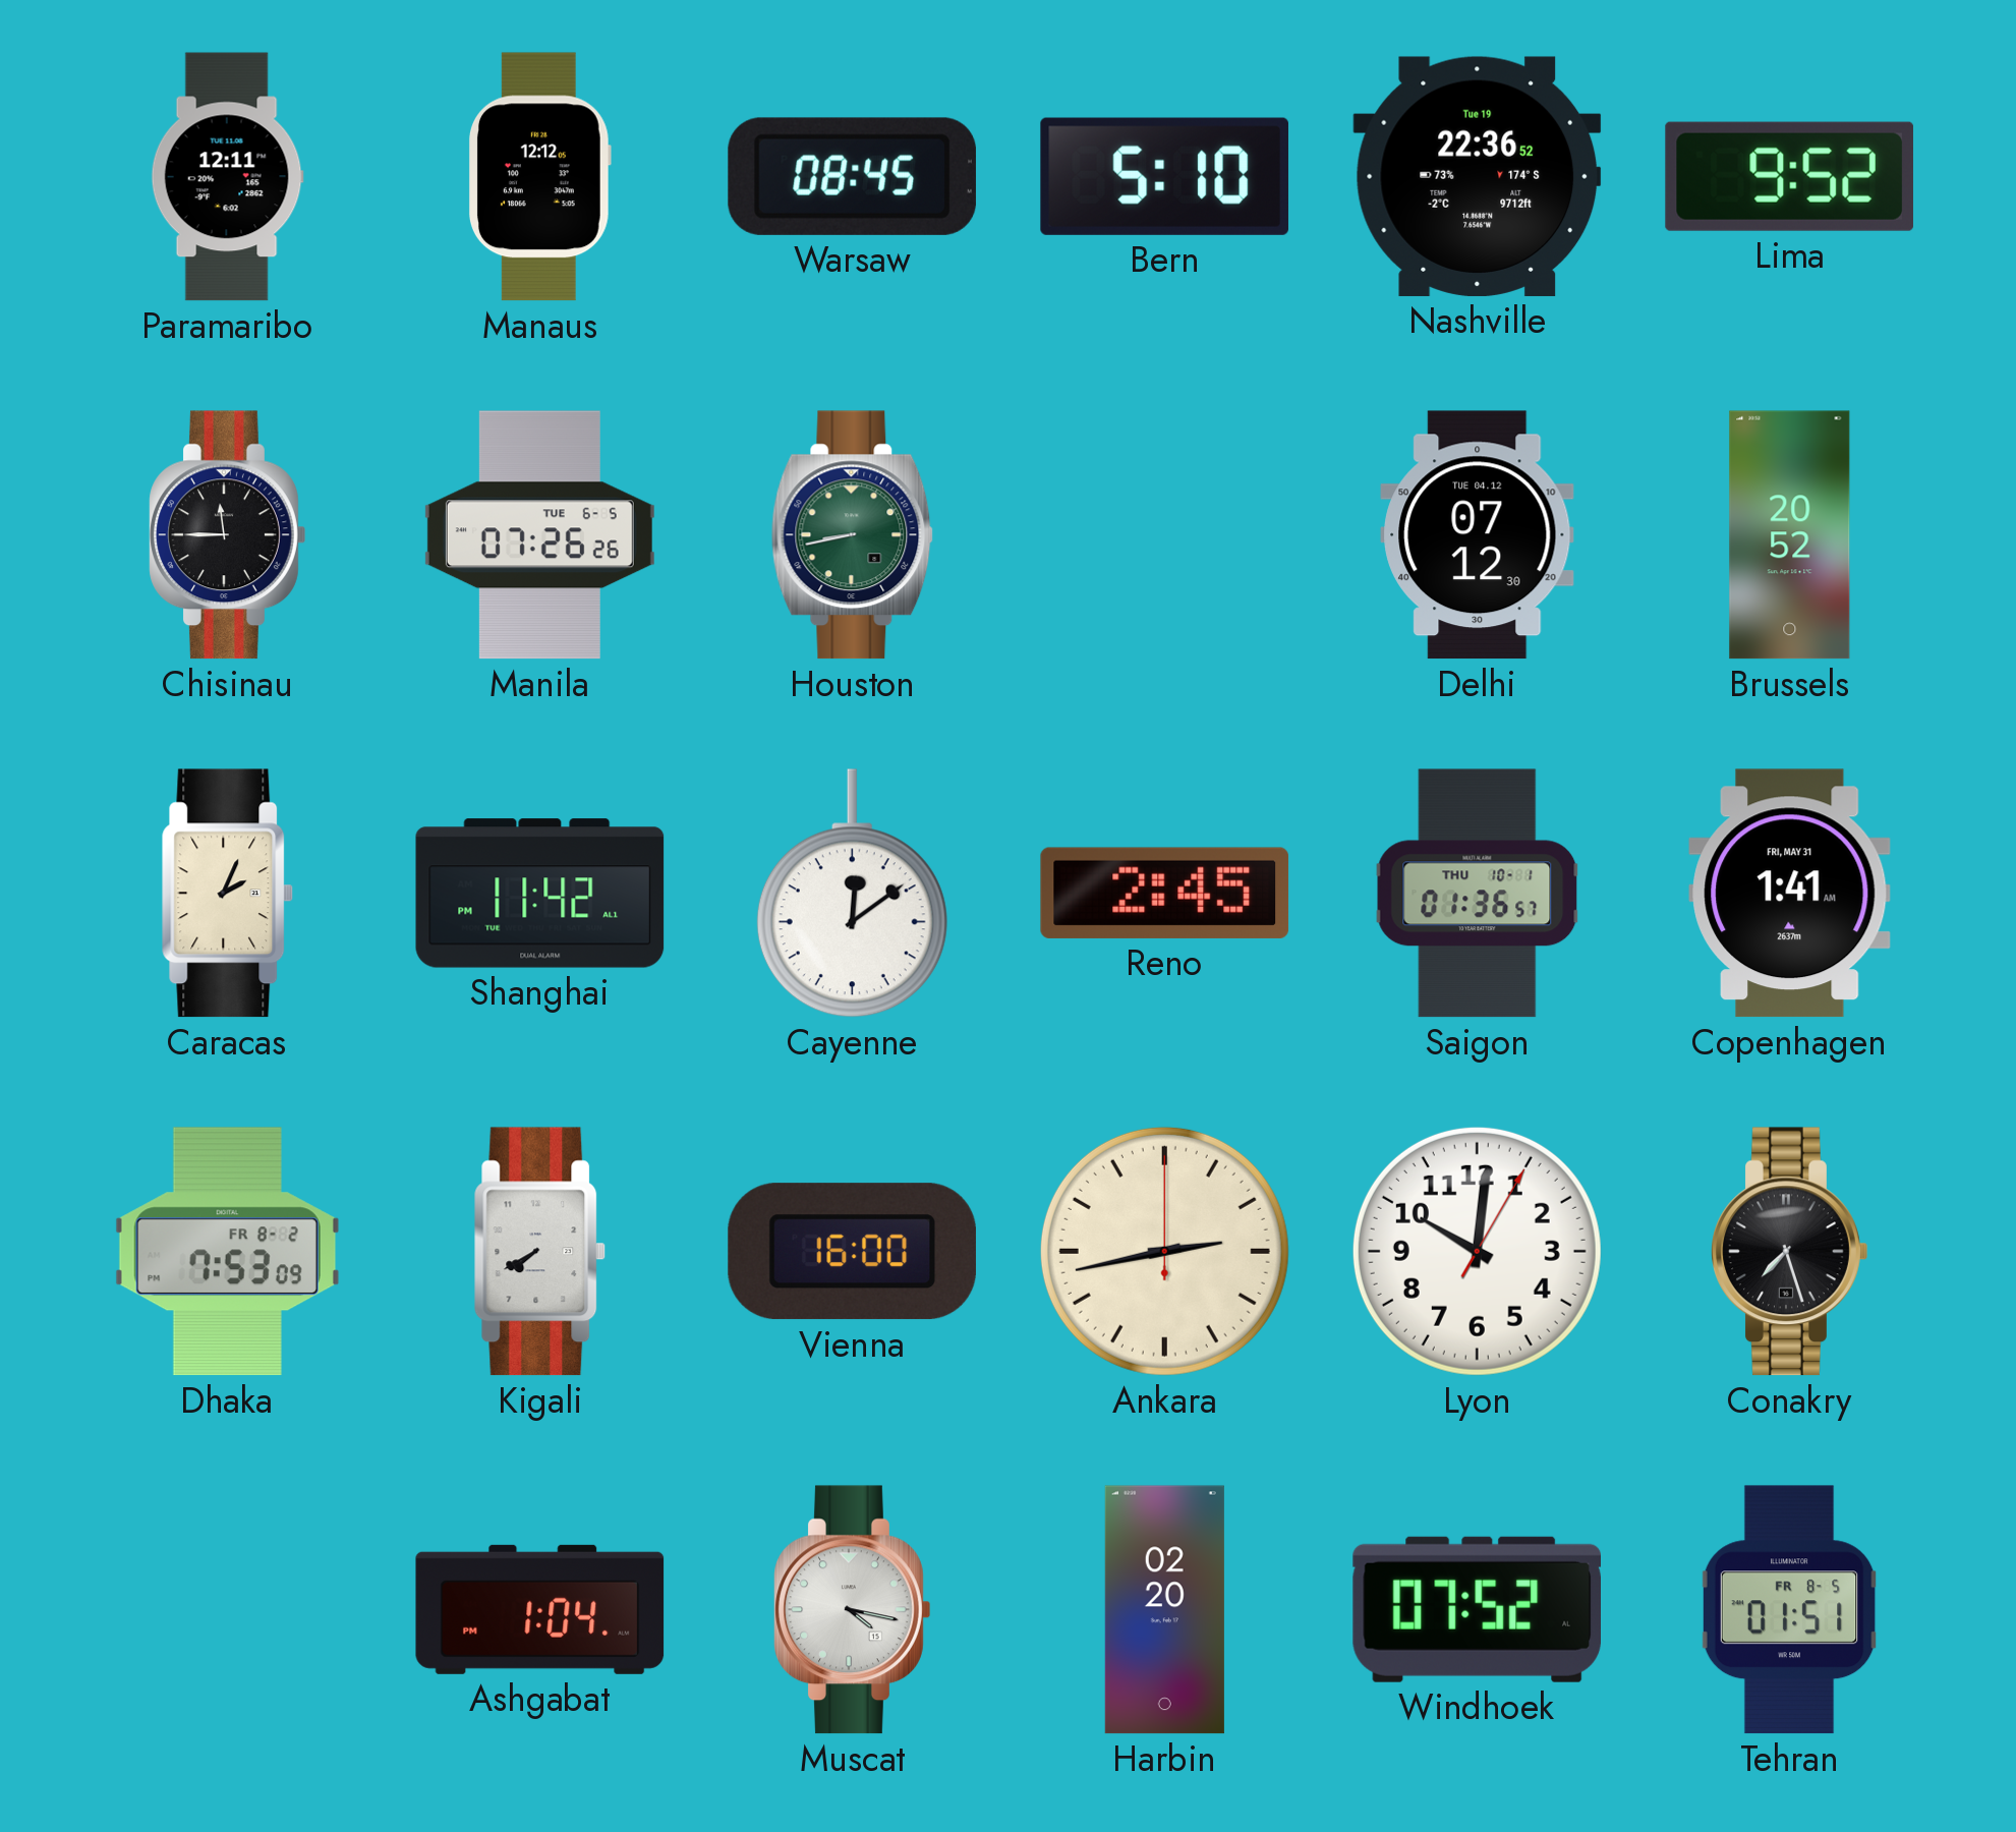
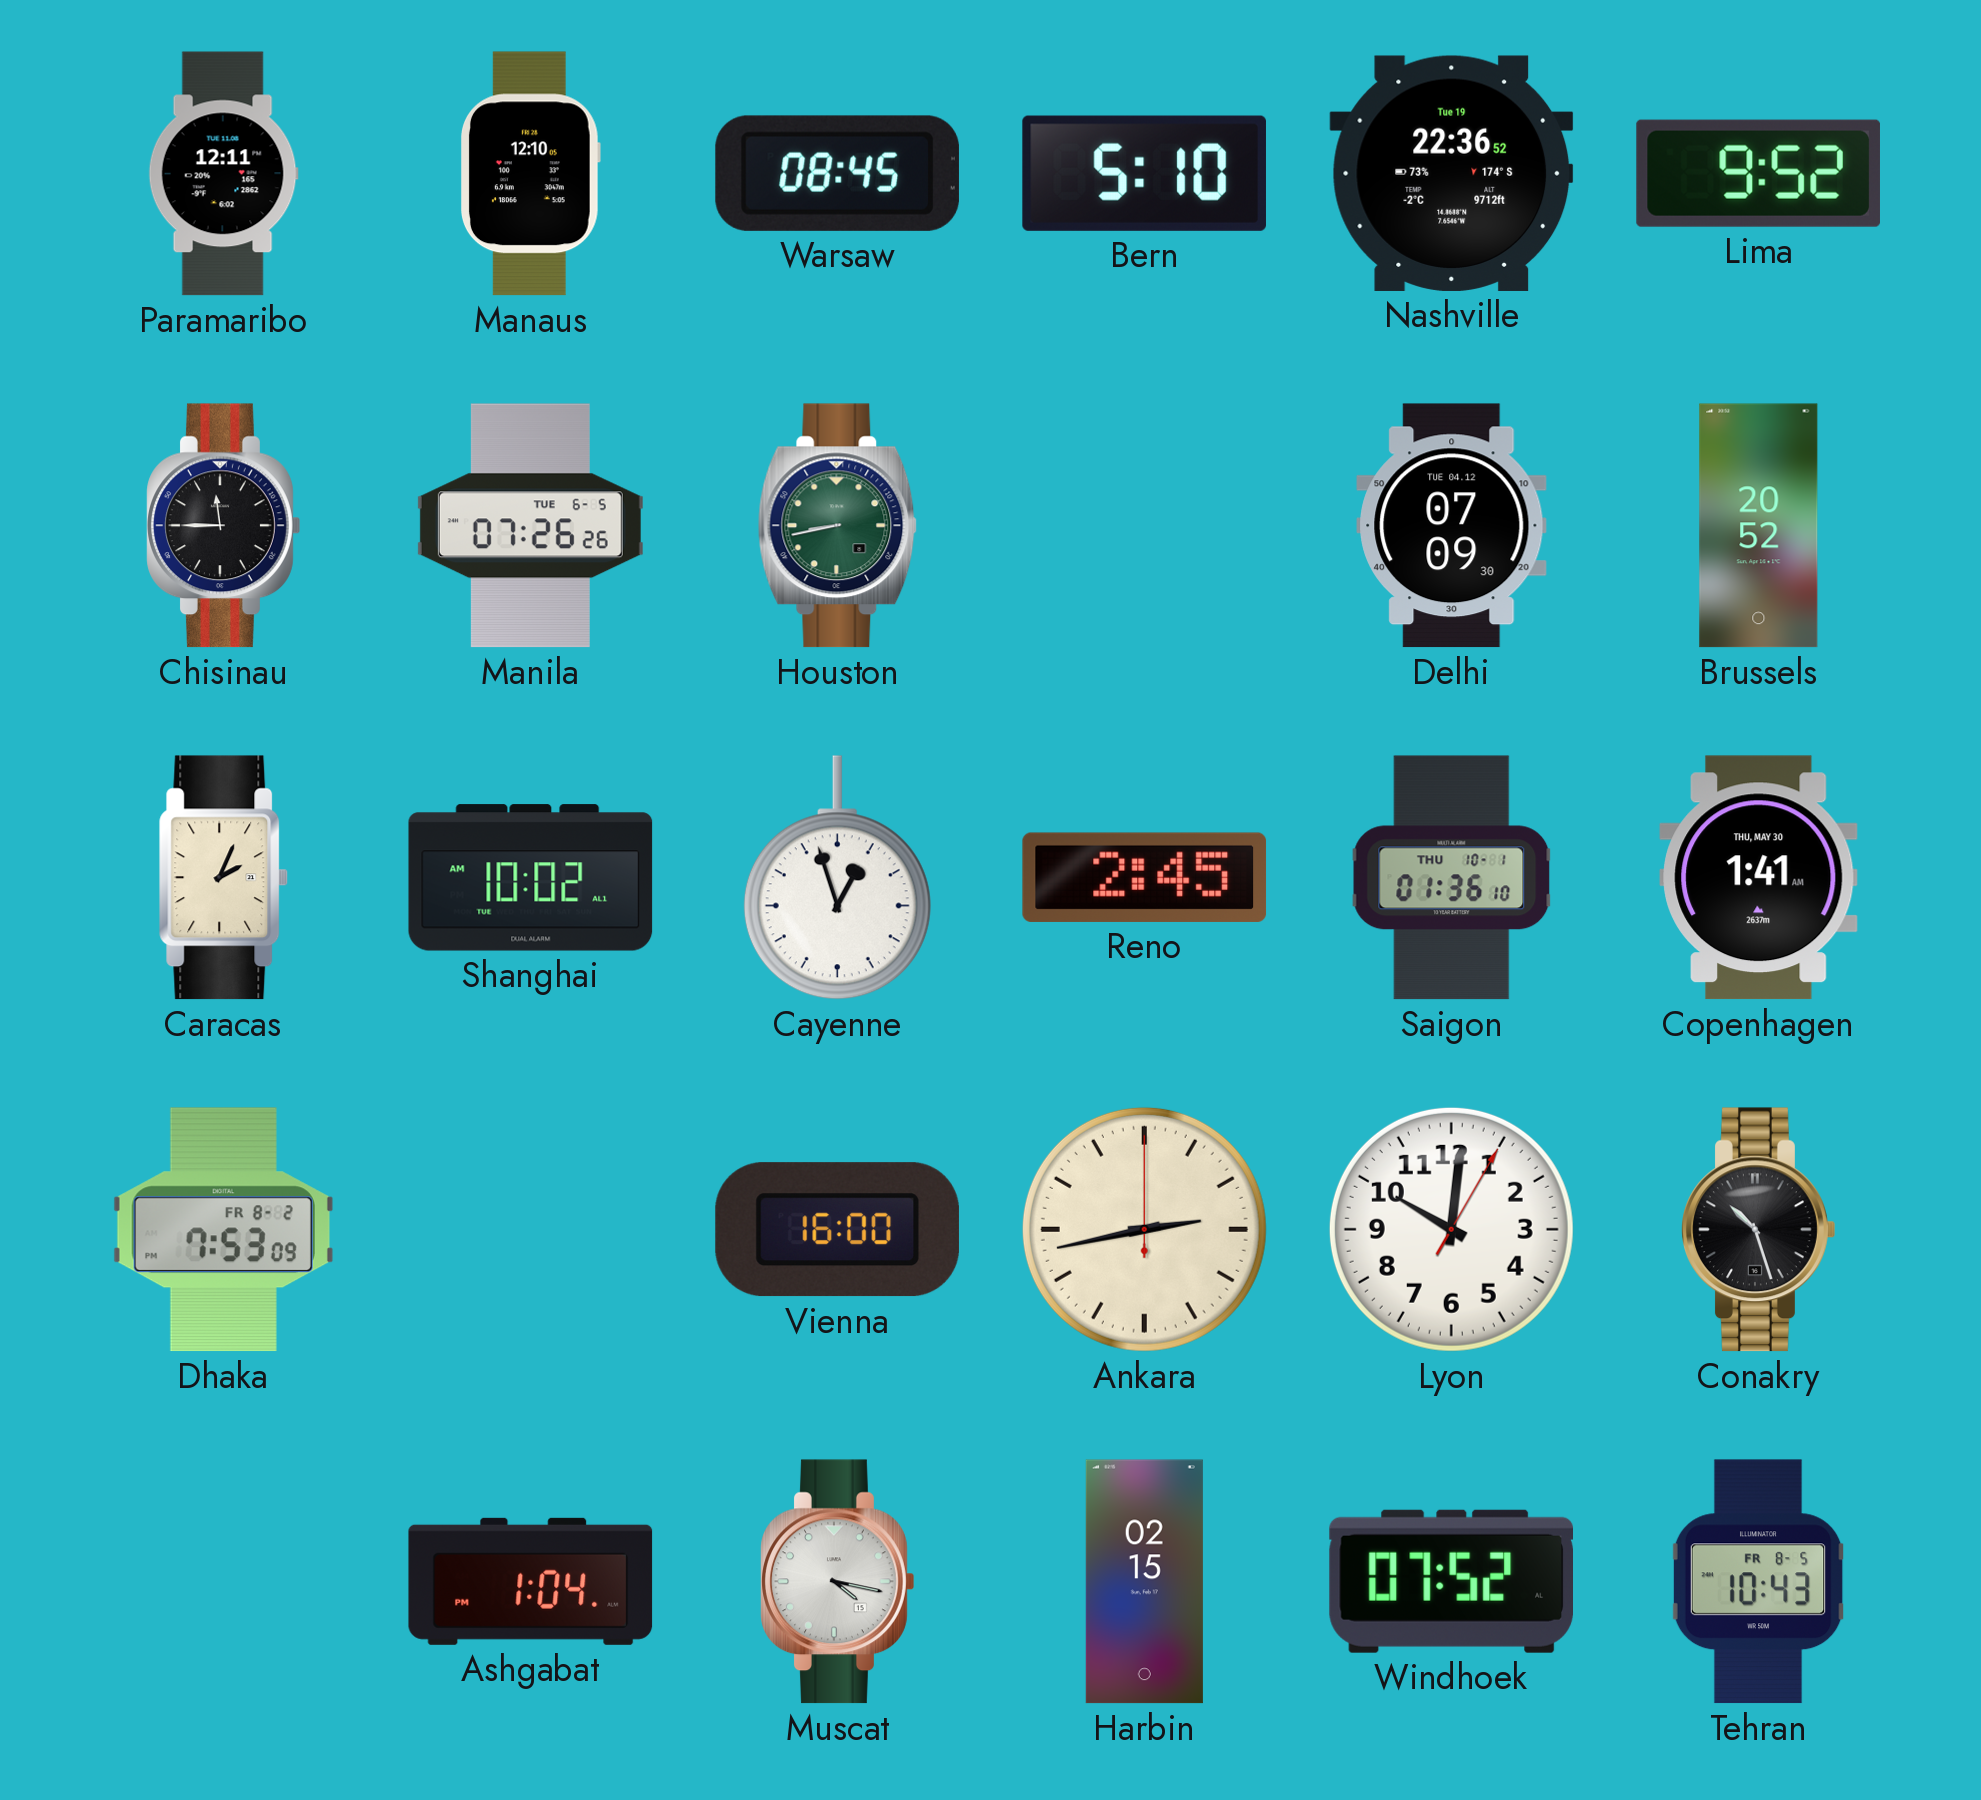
Manaus: 12:12 -> 12:10
Delhi: 07:12 -> 07:09
Shanghai: 11:42 -> 10:02
Cayenne: 12:09 -> 12:57
Saigon: 01:36:57 -> 01:36:10
Copenhagen date: FRI, MAY 31 -> THU, MAY 30
Kigali: 7:40 -> none
Conakry: 7:27 -> 10:27
Harbin: 02:20 -> 02:15
Tehran: 01:51 -> 10:43
